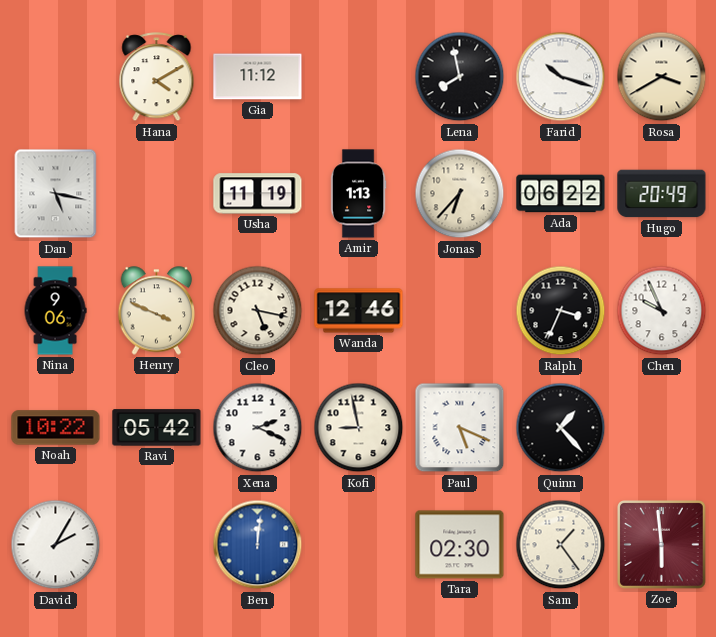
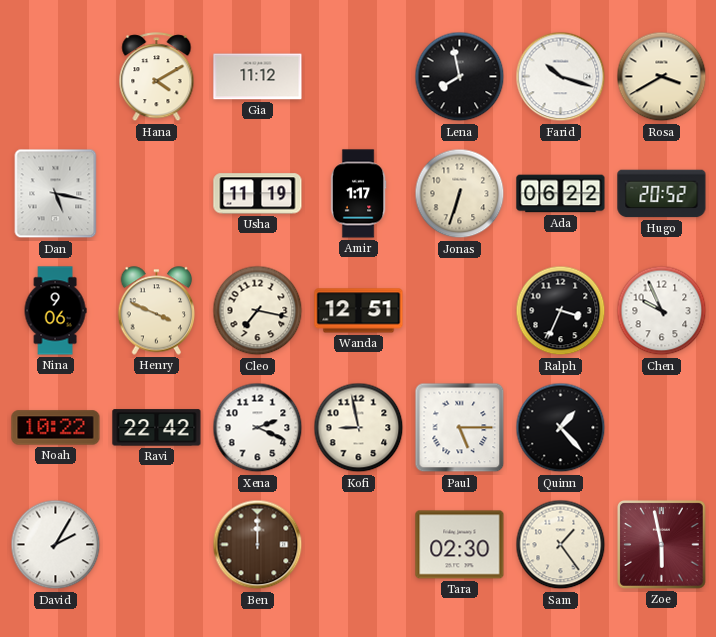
Amir: 1:13 -> 1:17
Jonas: 6:37 -> 6:33
Hugo: 20:49 -> 20:52
Cleo: 5:17 -> 7:17
Wanda: 12:46 -> 12:51
Ravi: 05:42 -> 22:42
Paul: 5:19 -> 5:15
Ben: 12:01 -> 12:00
Ben dial: blue -> brown
Zoe: 5:59 -> 5:58
